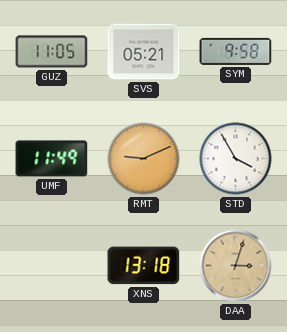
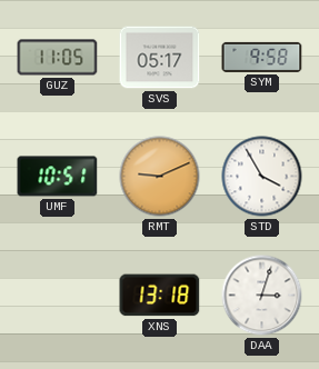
SVS: 05:21 -> 05:17
UMF: 11:49 -> 10:51
DAA dial: champagne -> white
